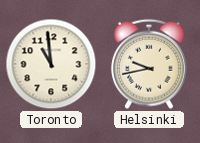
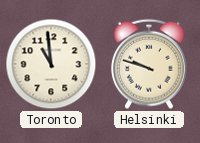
Helsinki: 9:43 -> 9:48
